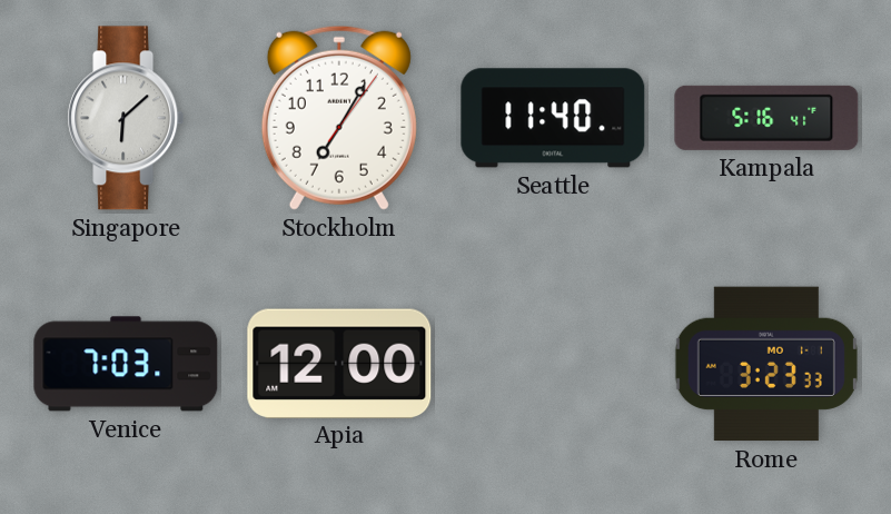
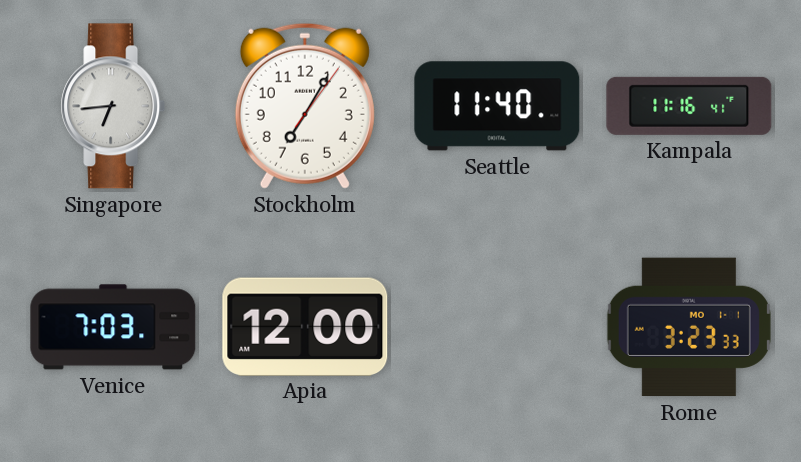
Singapore: 6:08 -> 6:44
Kampala: 5:16 -> 11:16
